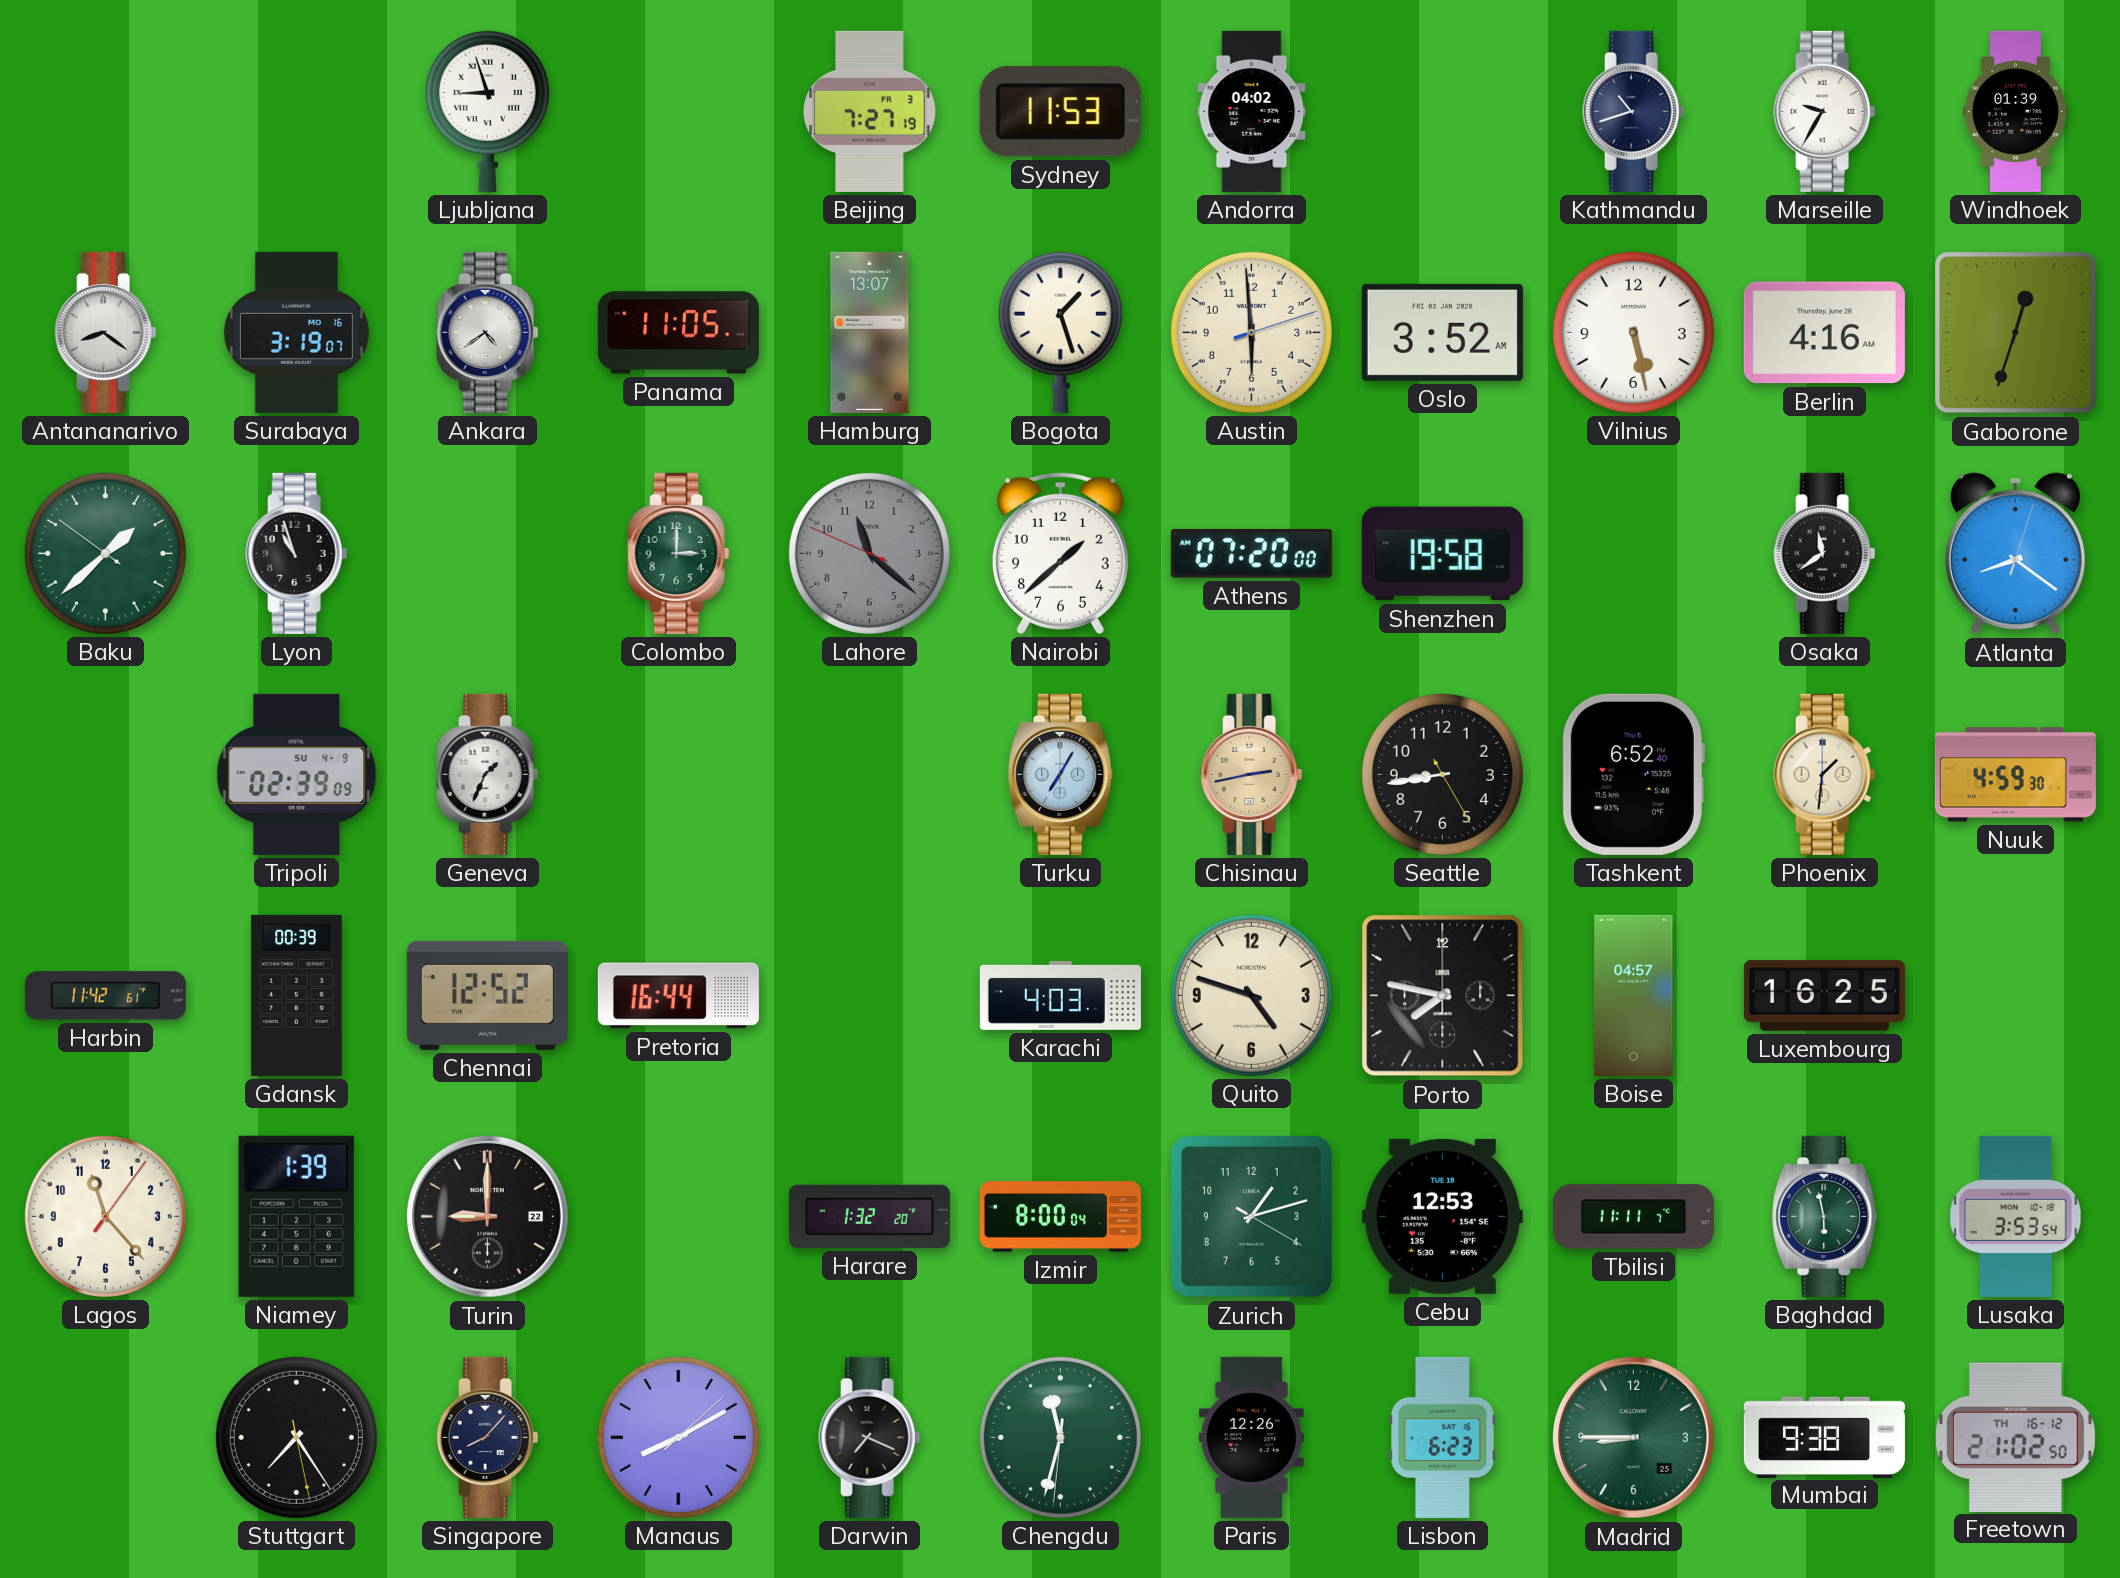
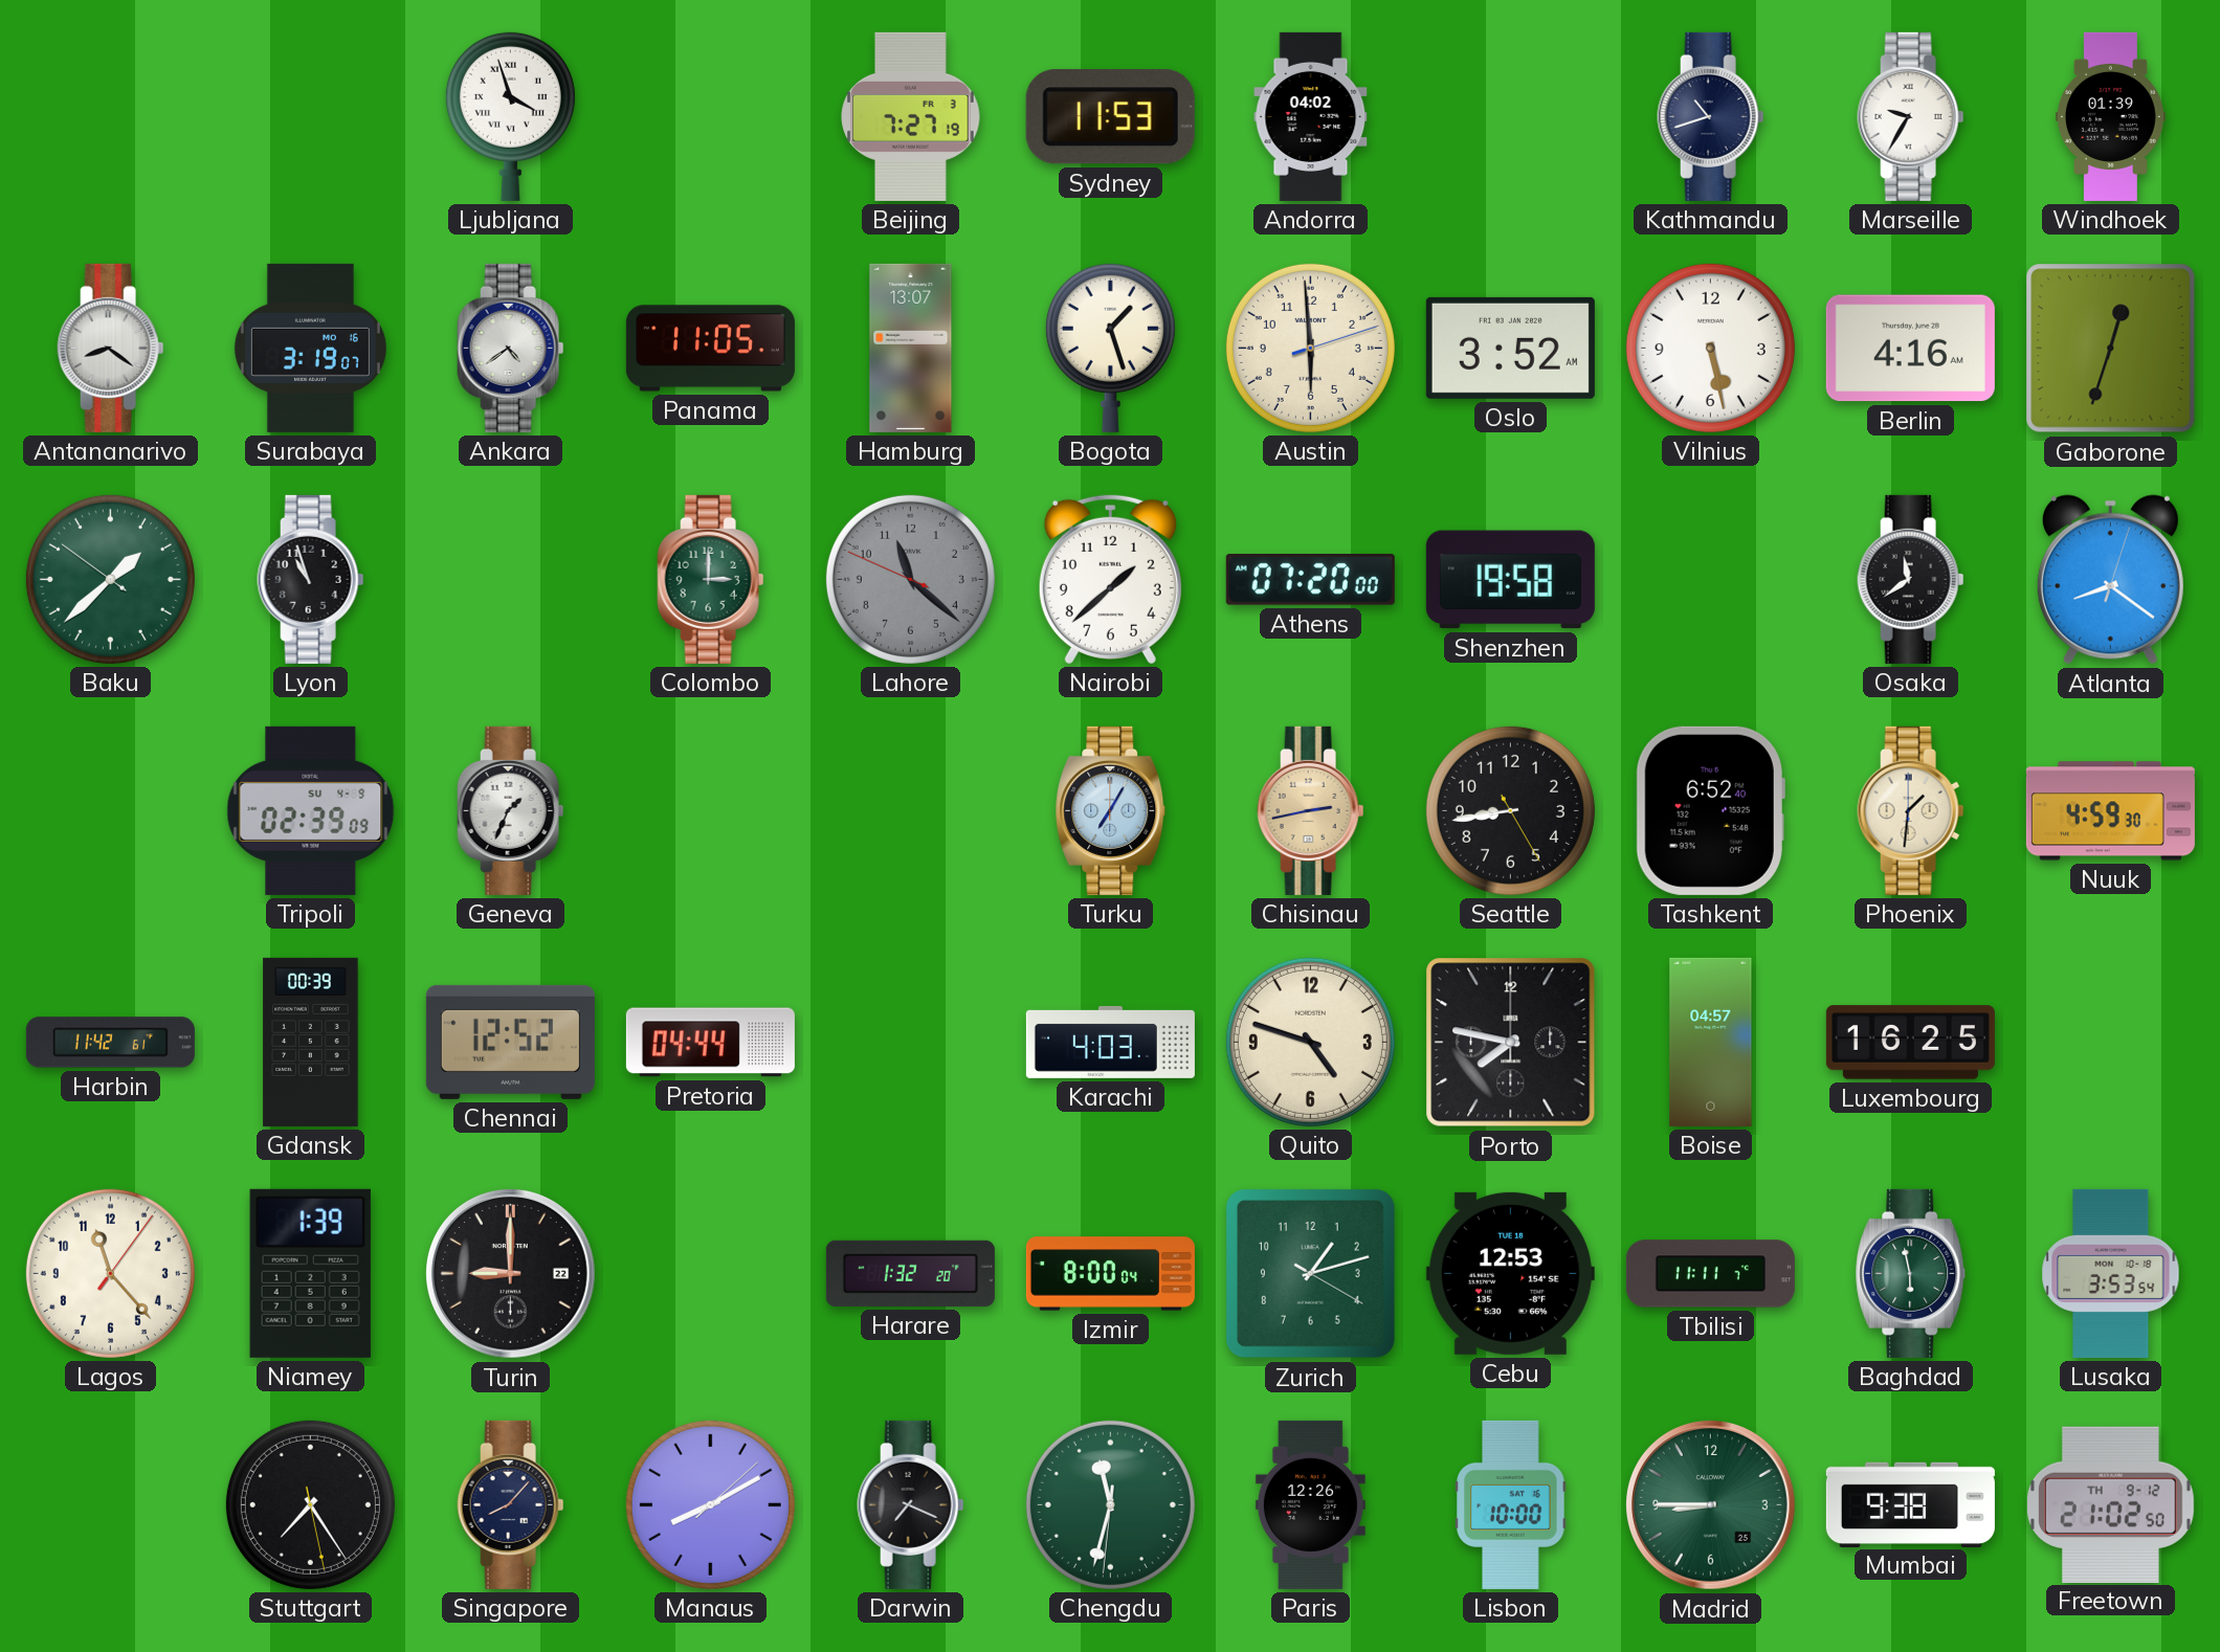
Ljubljana: 8:57 -> 3:57
Pretoria: 16:44 -> 04:44
Lisbon: 6:23 -> 10:00
Freetown date: TH 16-12 -> TH 9-12
